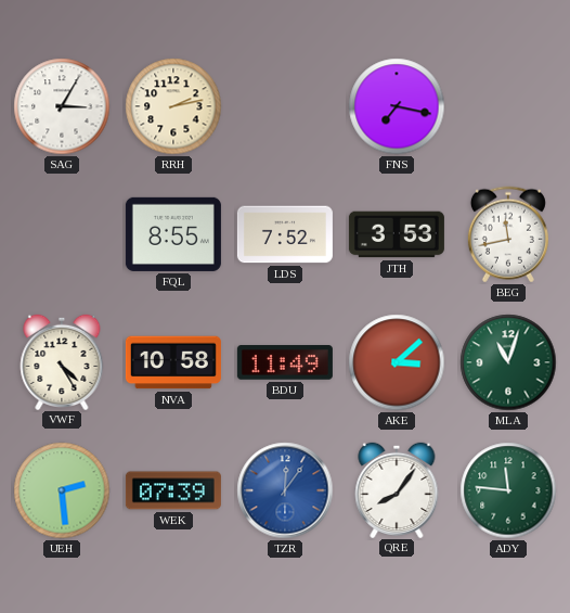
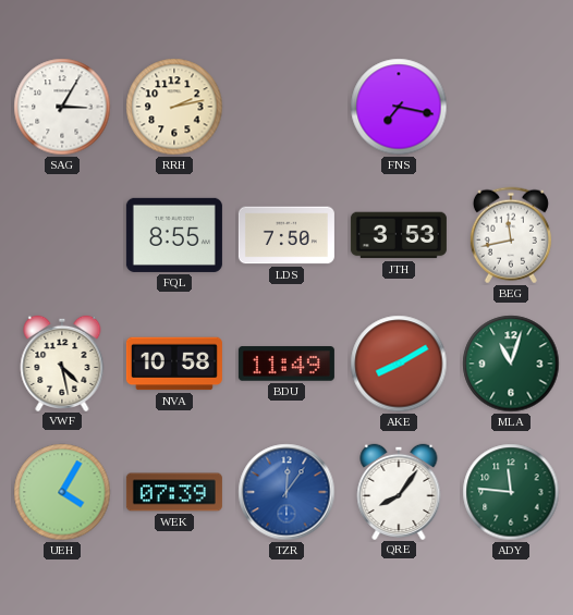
LDS: 7:52 -> 7:50
VWF: 4:25 -> 4:28
AKE: 3:08 -> 8:10
UEH: 2:29 -> 4:05
